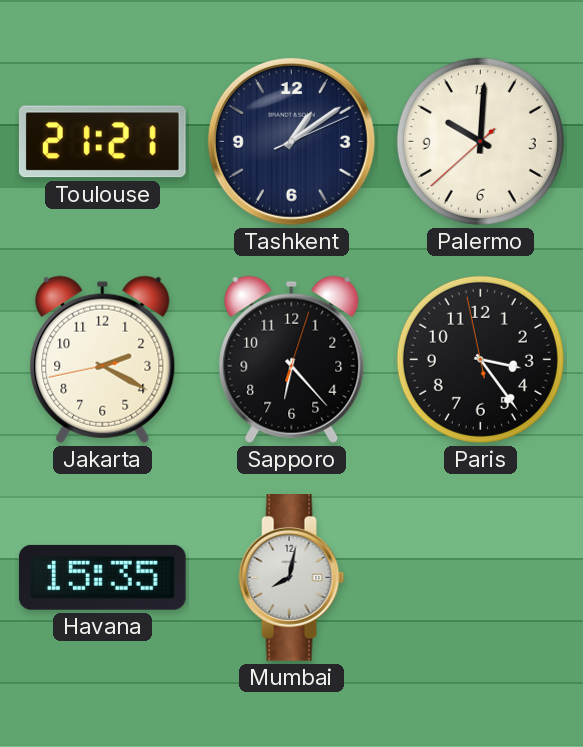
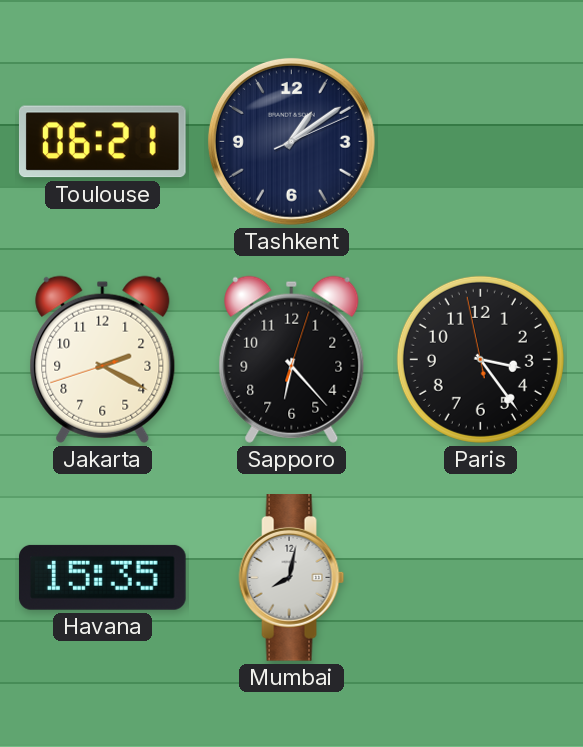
Toulouse: 21:21 -> 06:21
Palermo: 10:00 -> none
Jakarta: 2:19:43 -> 2:19:42
